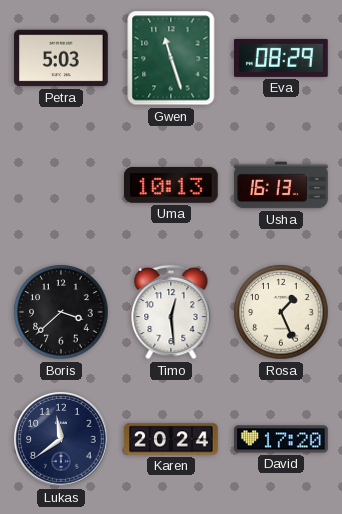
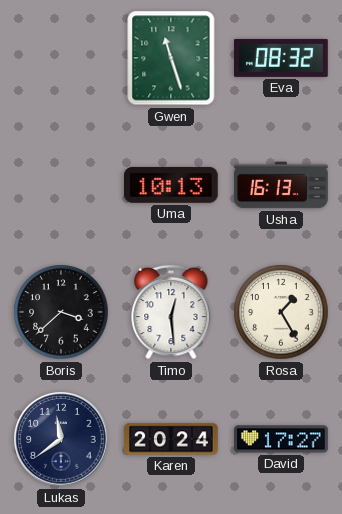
Petra: 5:03 -> none
Eva: 08:29 -> 08:32
Rosa: 1:26 -> 1:25
David: 17:20 -> 17:27
